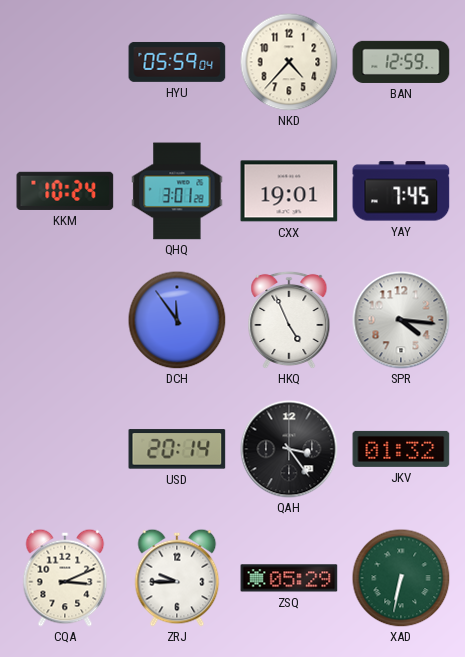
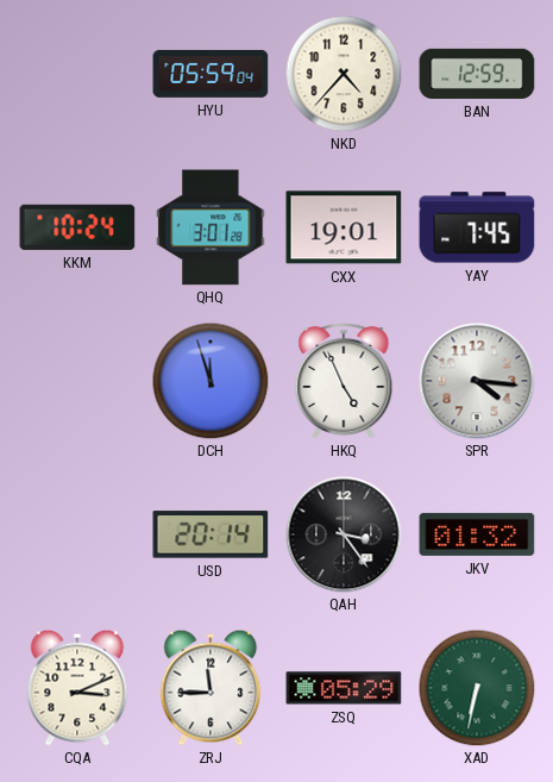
DCH: 11:54 -> 11:57
ZRJ: 9:45 -> 11:45
